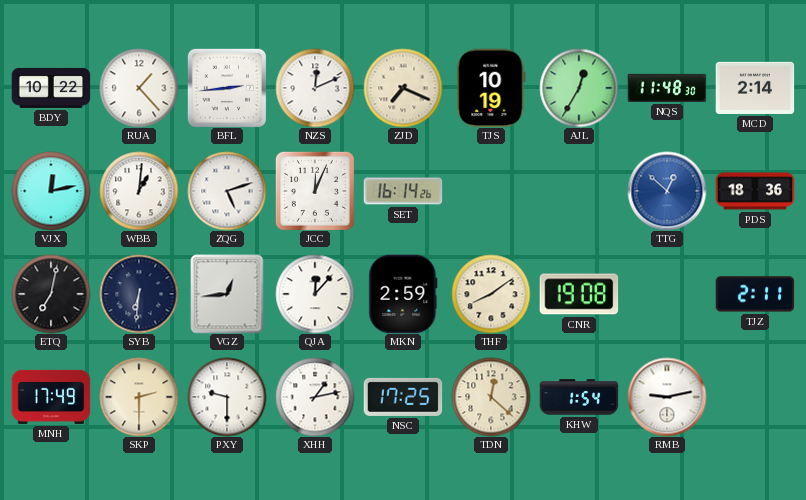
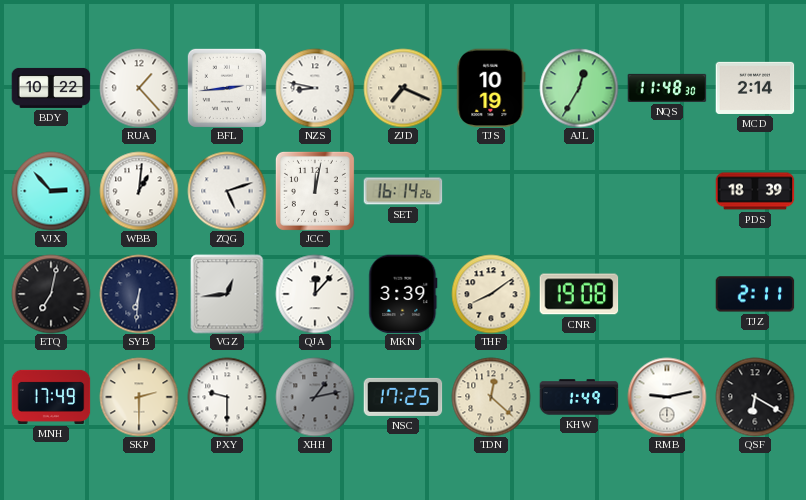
NZS: 12:11 -> 8:47
VJX: 12:13 -> 2:53
JCC: 12:04 -> 12:02
TTG: 12:52 -> none
PDS: 18:36 -> 18:39
MKN: 2:59 -> 3:39
XHH dial: white -> grey
KHW: 1:54 -> 1:49
QSF: none -> 6:20
